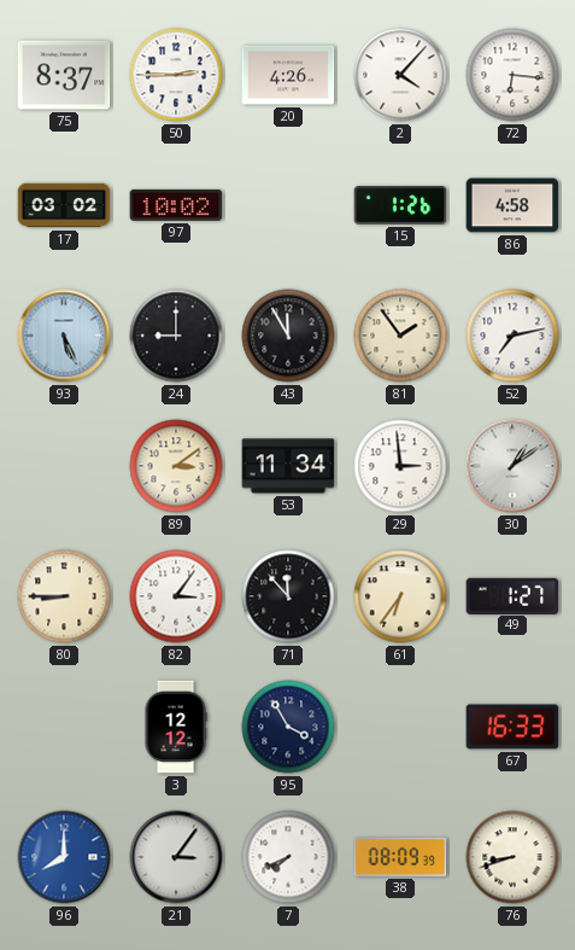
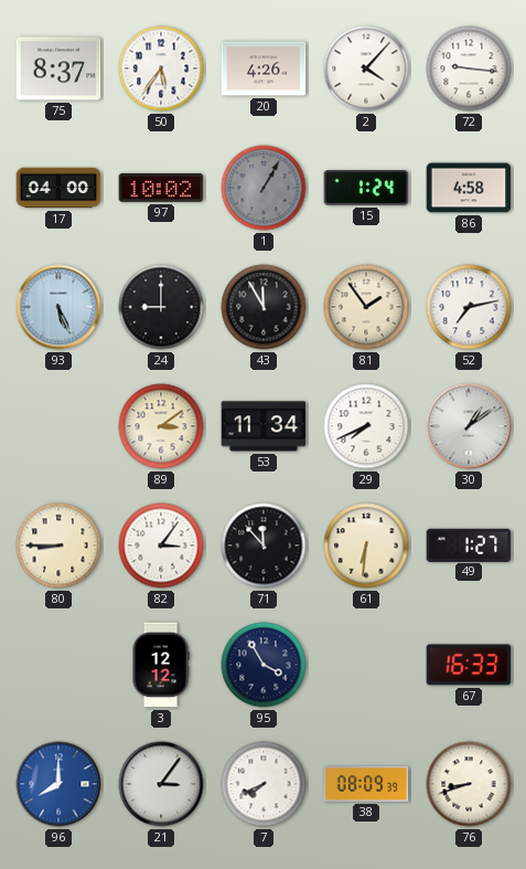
50: 2:45 -> 5:36
72: 6:16 -> 9:16
17: 03:02 -> 04:00
1: none -> 1:05
15: 1:26 -> 1:24
29: 2:59 -> 7:41
61: 6:36 -> 6:31
